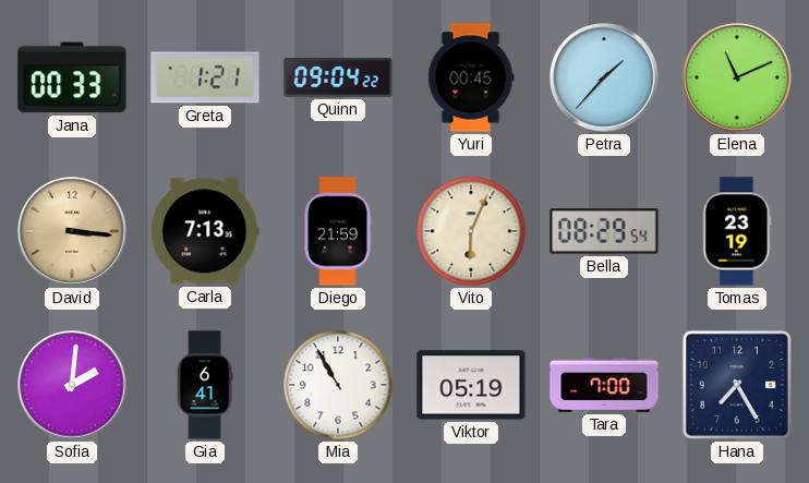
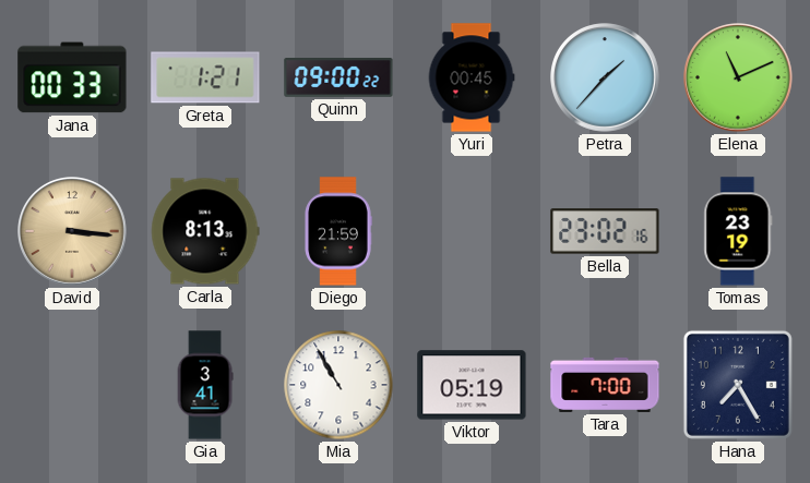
Quinn: 09:04 -> 09:00
Carla: 7:13 -> 8:13
Vito: 6:04 -> none
Bella: 08:29 -> 23:02
Sofia: 2:01 -> none
Gia: 6:41 -> 3:41
